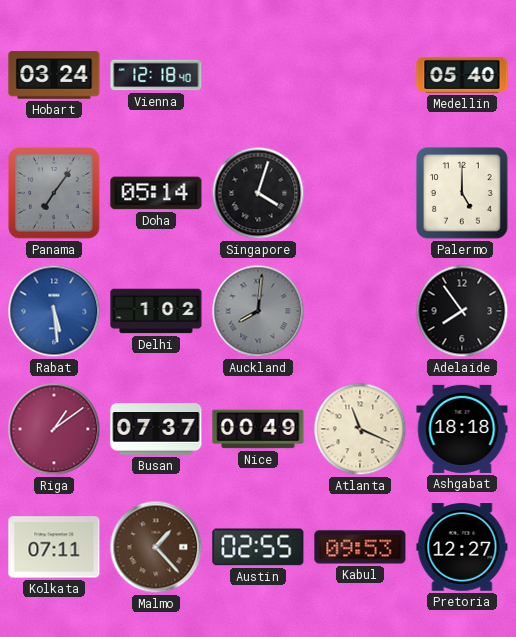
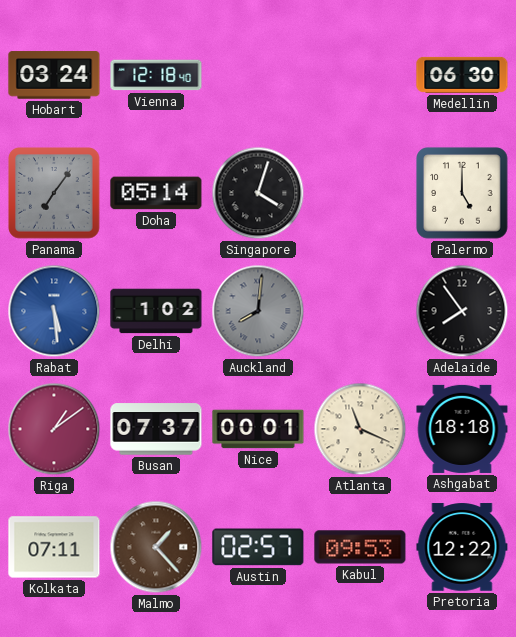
Medellin: 05:40 -> 06:30
Nice: 00:49 -> 00:01
Austin: 02:55 -> 02:57
Pretoria: 12:27 -> 12:22
